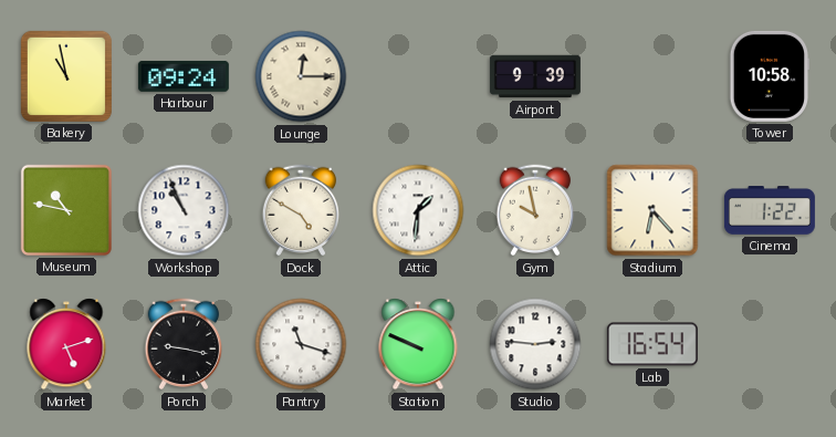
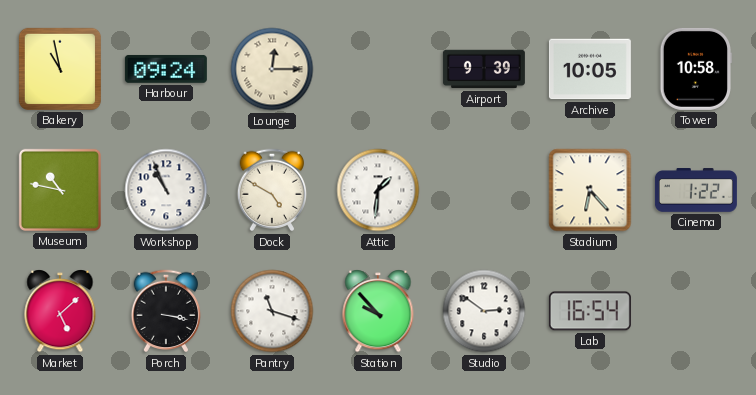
Archive: none -> 10:05
Gym: 9:58 -> none
Market: 5:12 -> 5:08
Porch: 9:17 -> 3:17
Station: 9:49 -> 9:53
Studio: 2:46 -> 2:51
